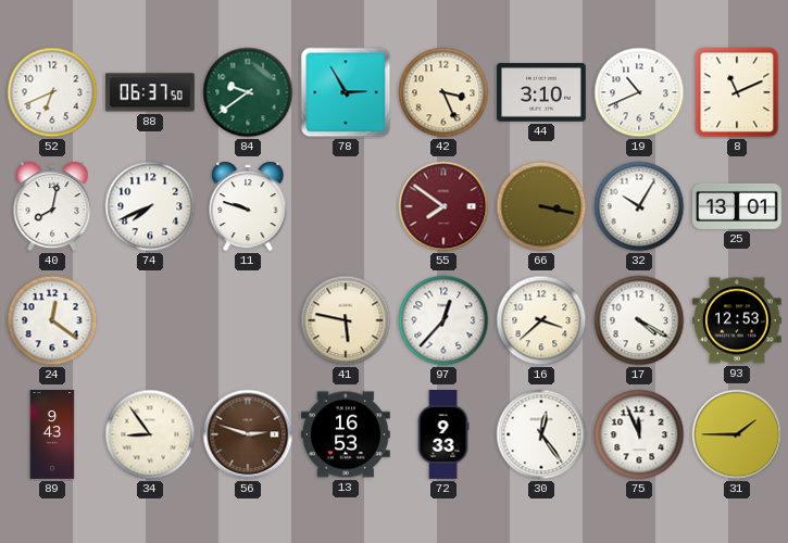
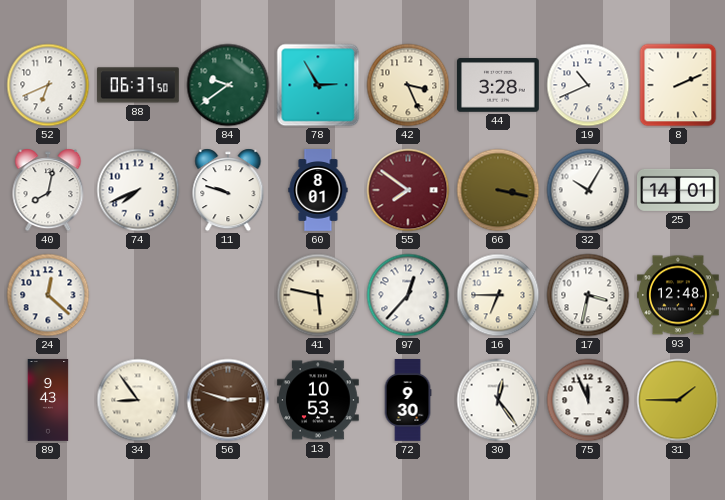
44: 3:10 -> 3:28
8: 11:11 -> 2:11
60: none -> 8:01
25: 13:01 -> 14:01
24: 12:21 -> 12:22
16: 3:38 -> 6:45
17: 4:20 -> 3:32
93: 12:53 -> 12:48
13: 16:53 -> 10:53
72: 9:33 -> 9:30
